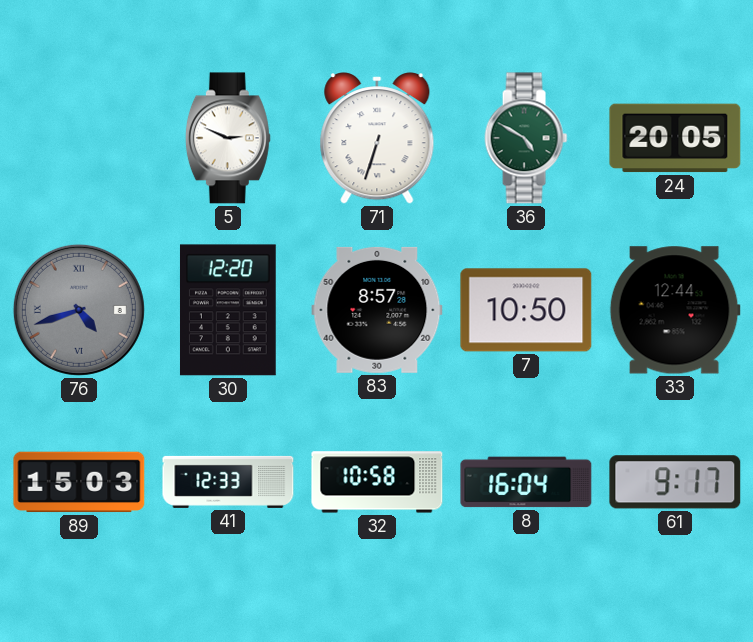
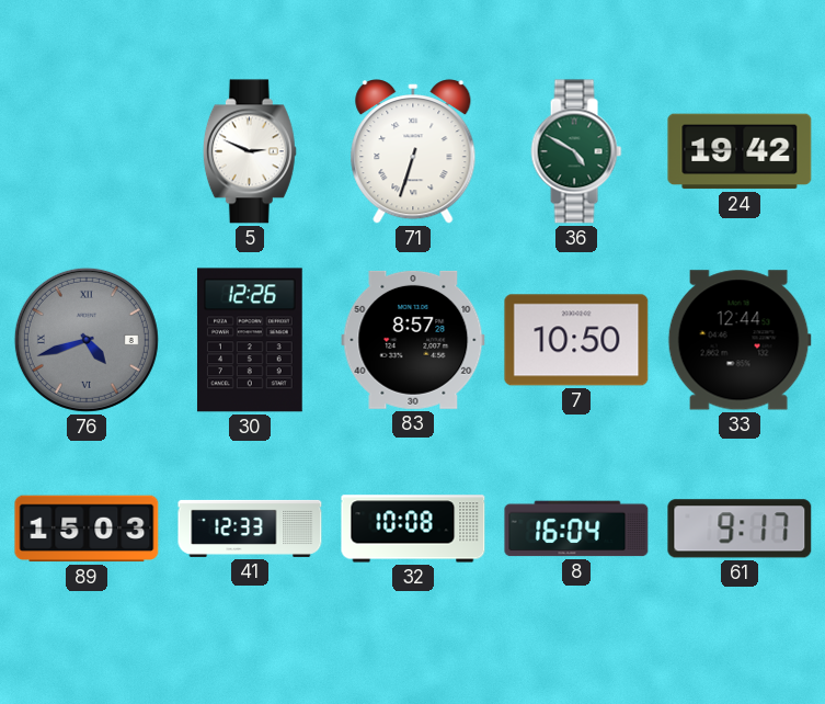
24: 20:05 -> 19:42
30: 12:20 -> 12:26
32: 10:58 -> 10:08
